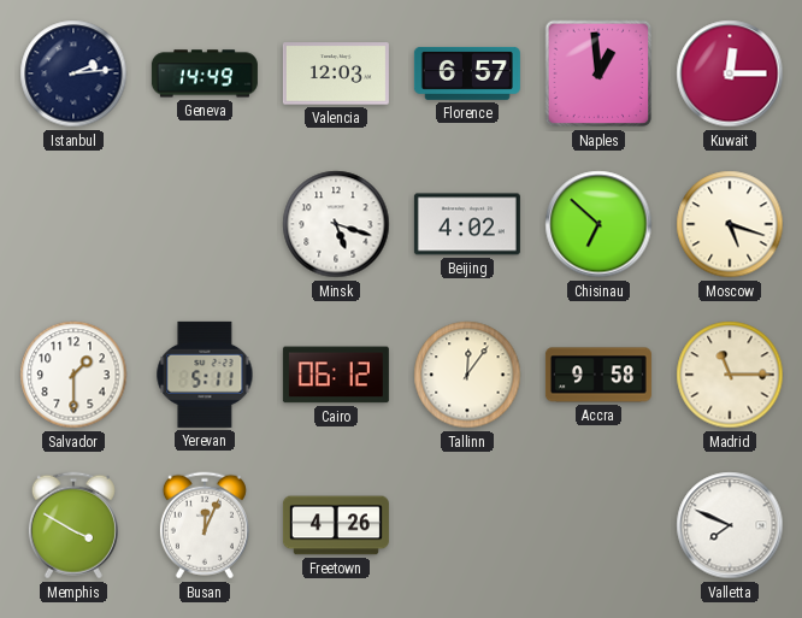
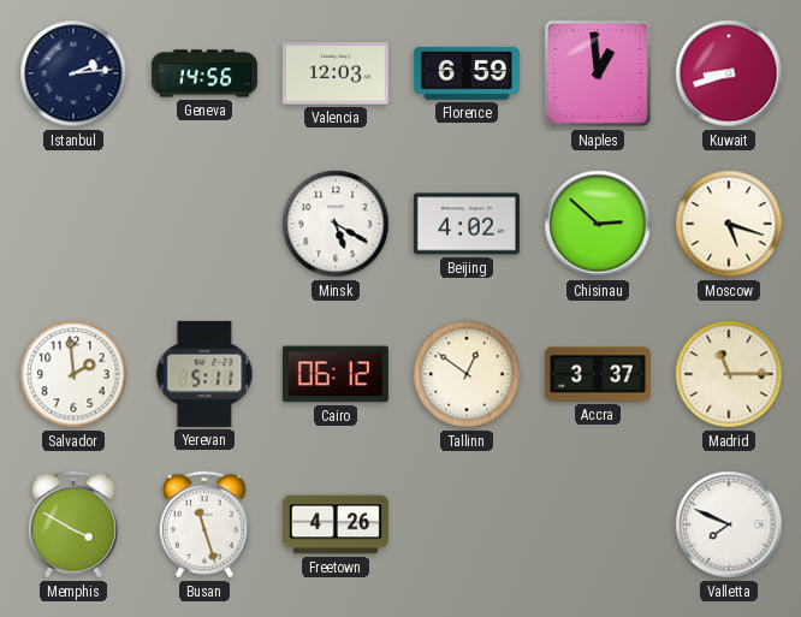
Geneva: 14:49 -> 14:56
Florence: 6:57 -> 6:59
Kuwait: 12:15 -> 8:42
Minsk: 5:18 -> 5:20
Chisinau: 6:52 -> 2:52
Salvador: 1:30 -> 1:59
Tallinn: 12:06 -> 12:51
Accra: 9:58 -> 3:37
Busan: 12:04 -> 11:27
